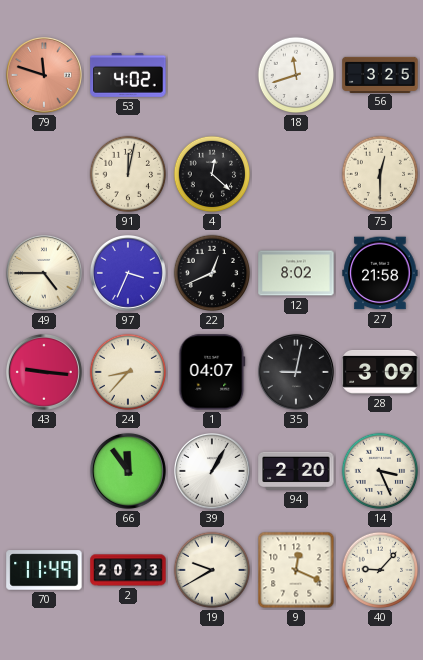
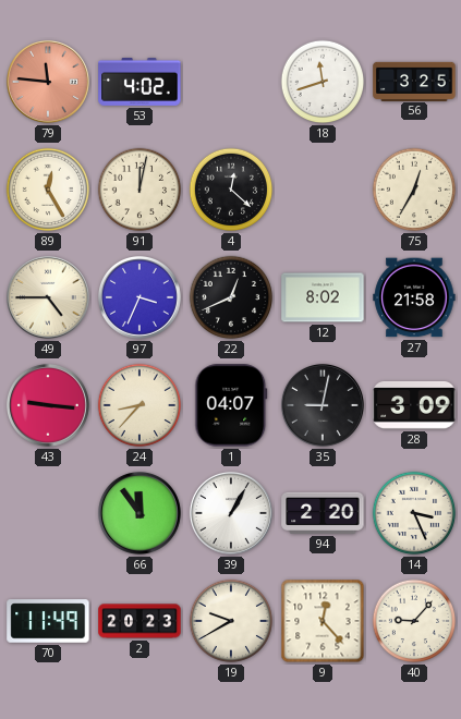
79: 11:48 -> 11:46
89: none -> 12:25
75: 12:30 -> 12:35
9: 12:19 -> 12:23
